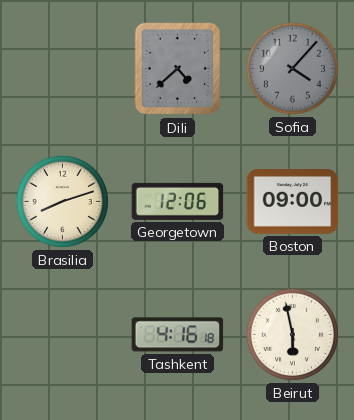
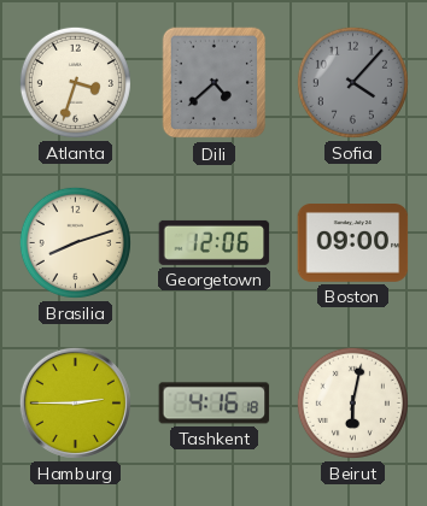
Atlanta: none -> 3:33
Hamburg: none -> 2:45
Beirut: 5:58 -> 6:02
